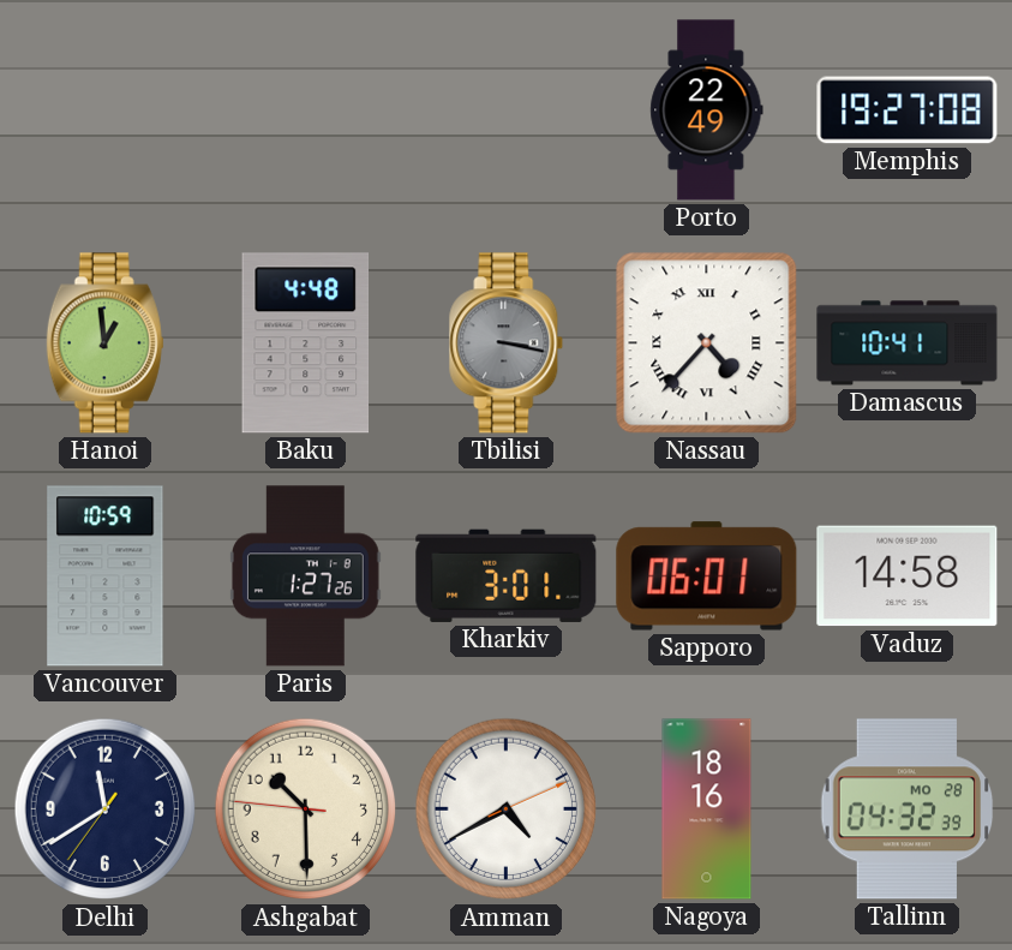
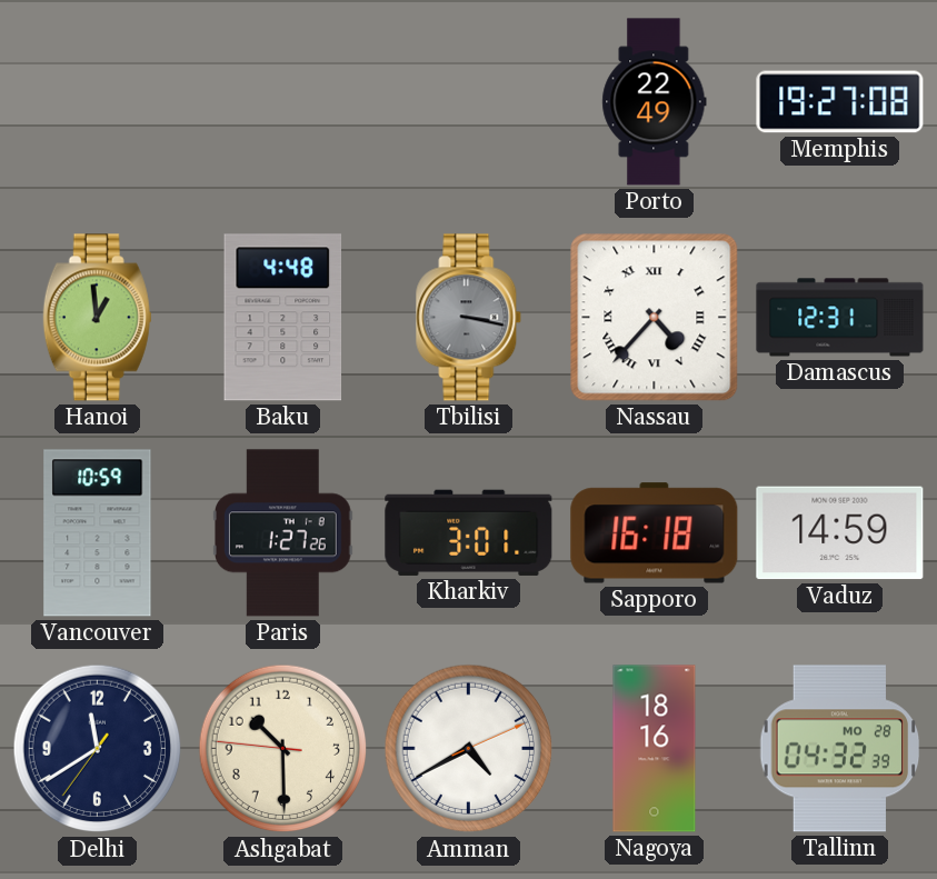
Damascus: 10:41 -> 12:31
Sapporo: 06:01 -> 16:18
Vaduz: 14:58 -> 14:59
